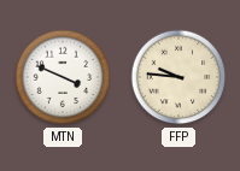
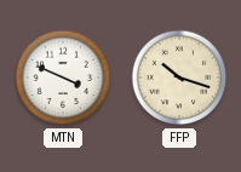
FFP: 9:46 -> 10:18
